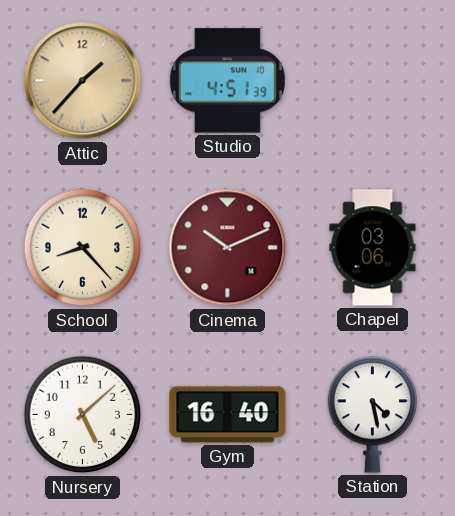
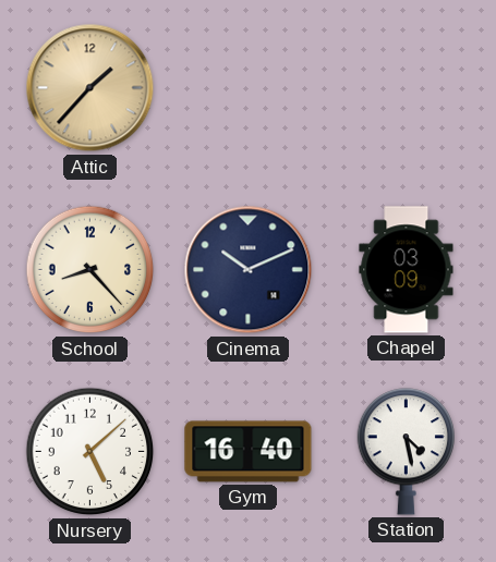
Studio: 4:51 -> none
Cinema dial: burgundy -> navy
Chapel: 03:06 -> 03:09
